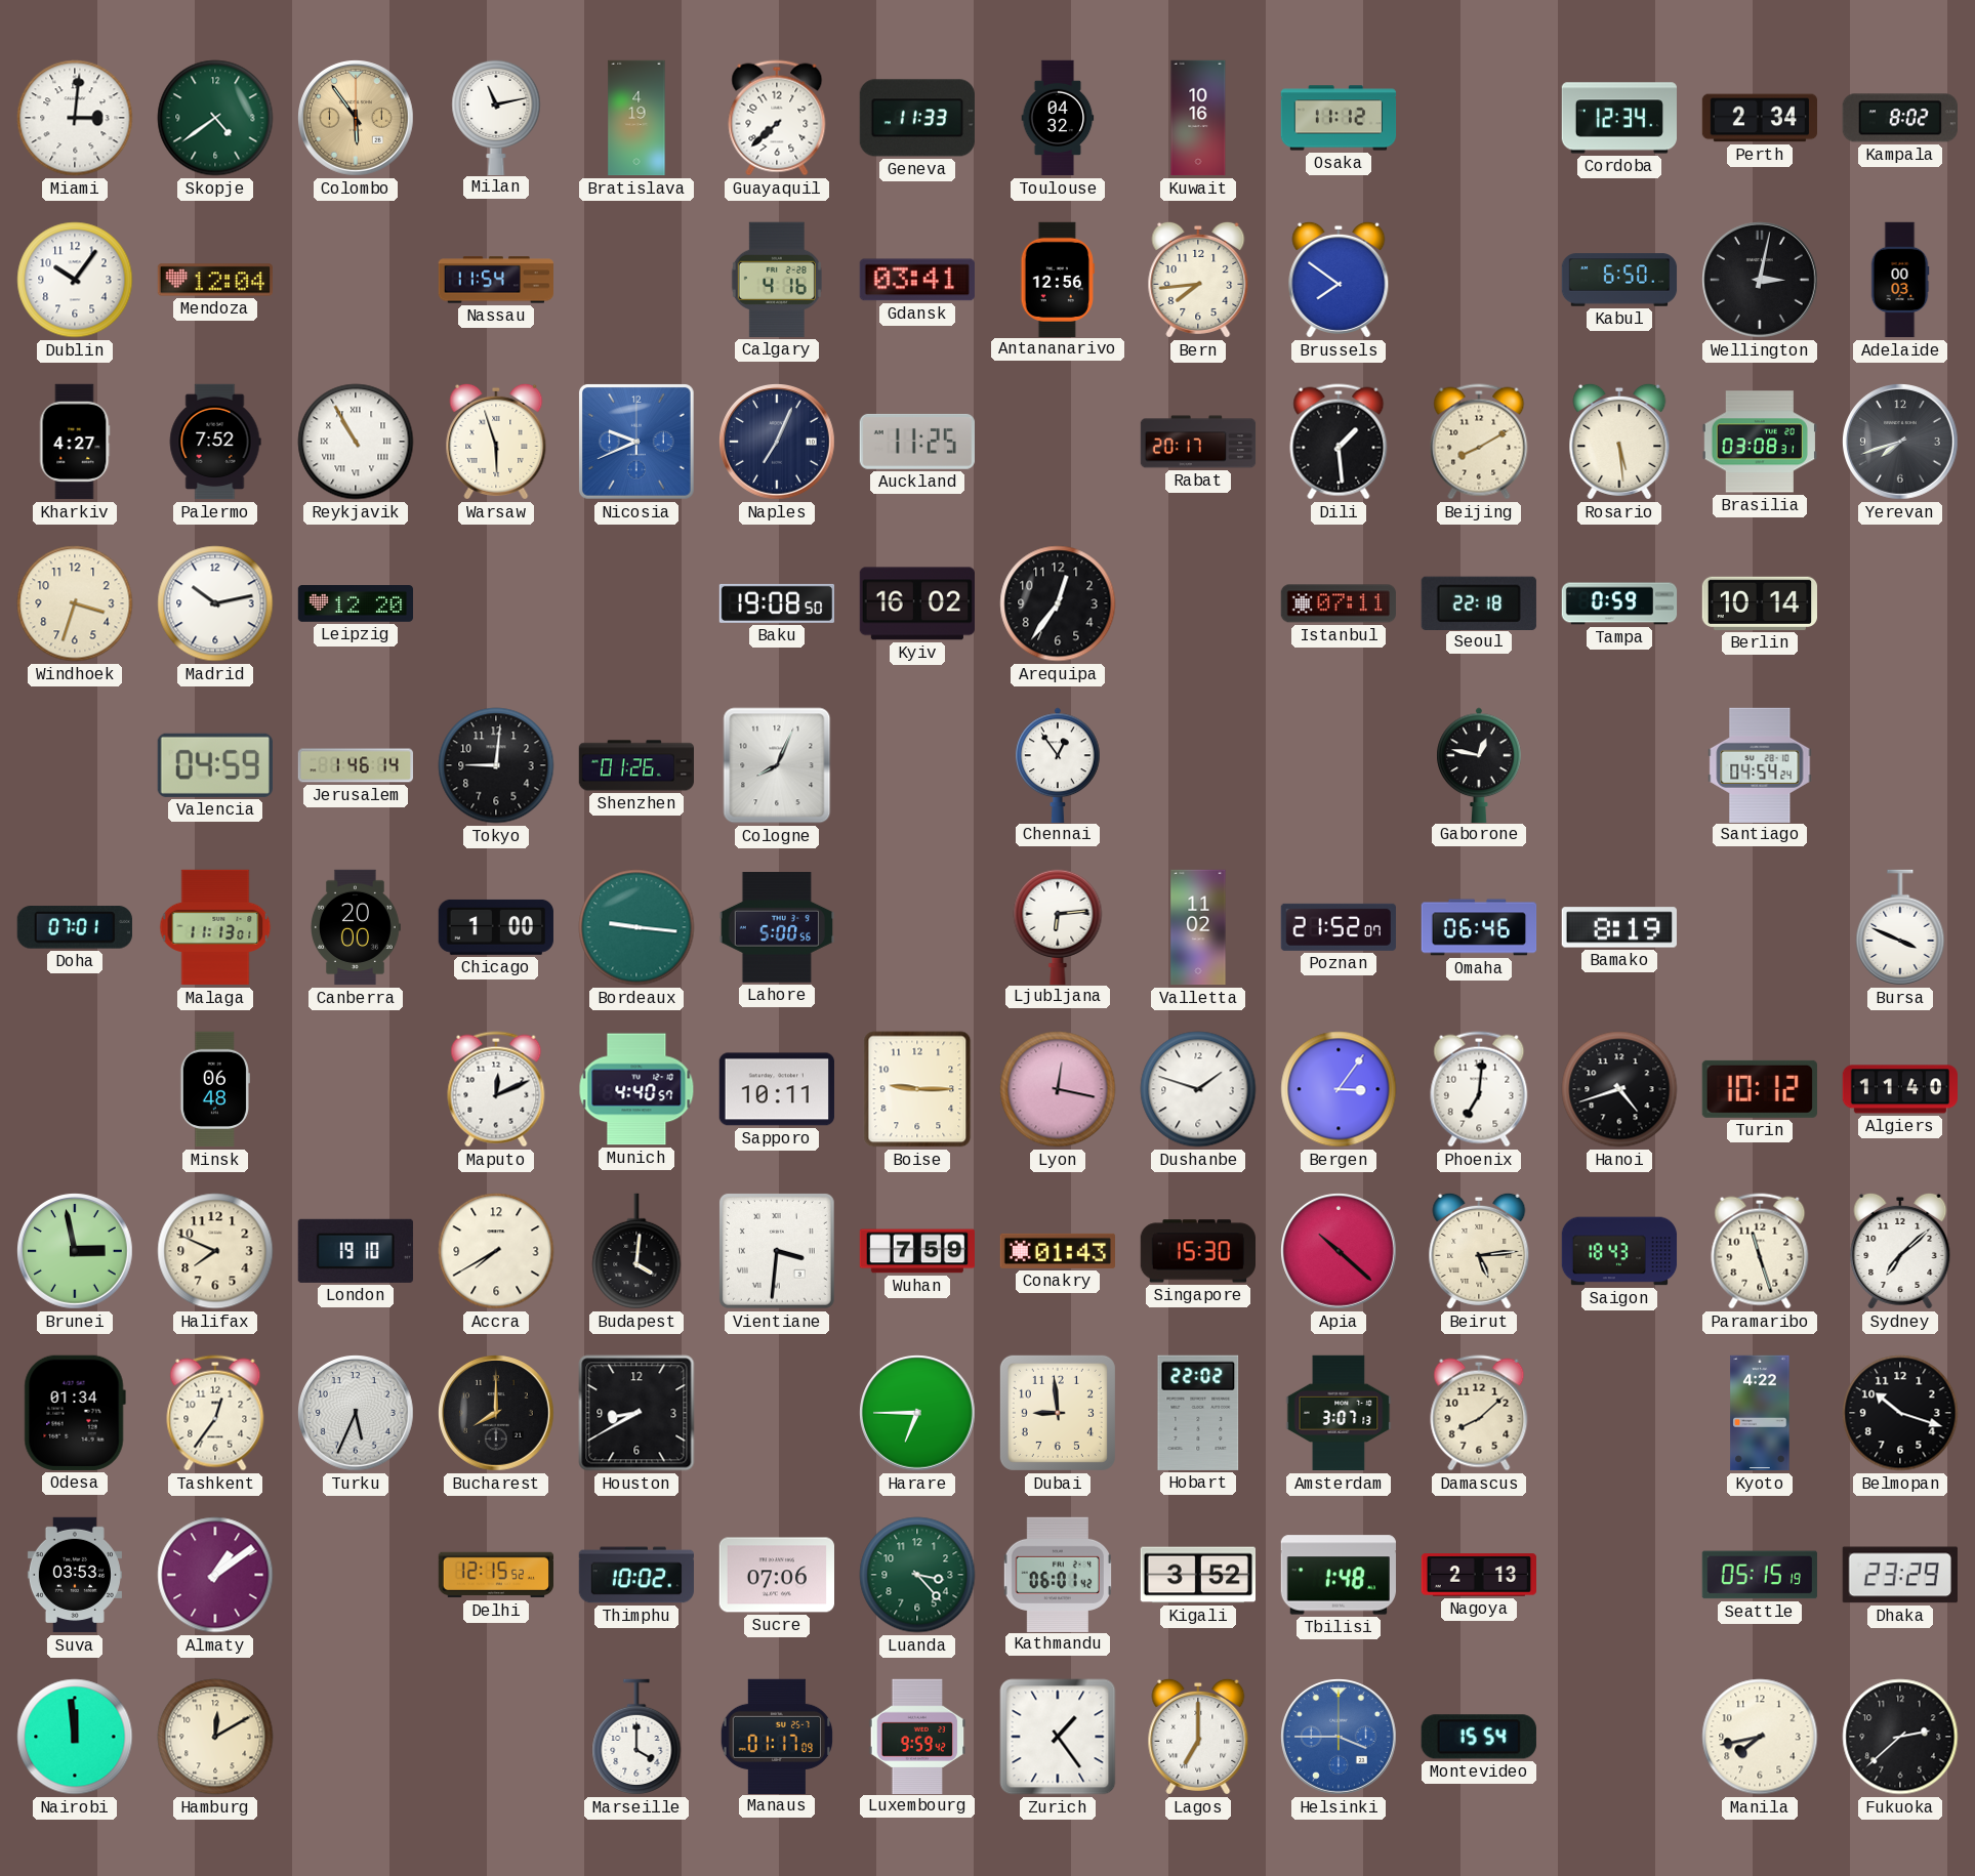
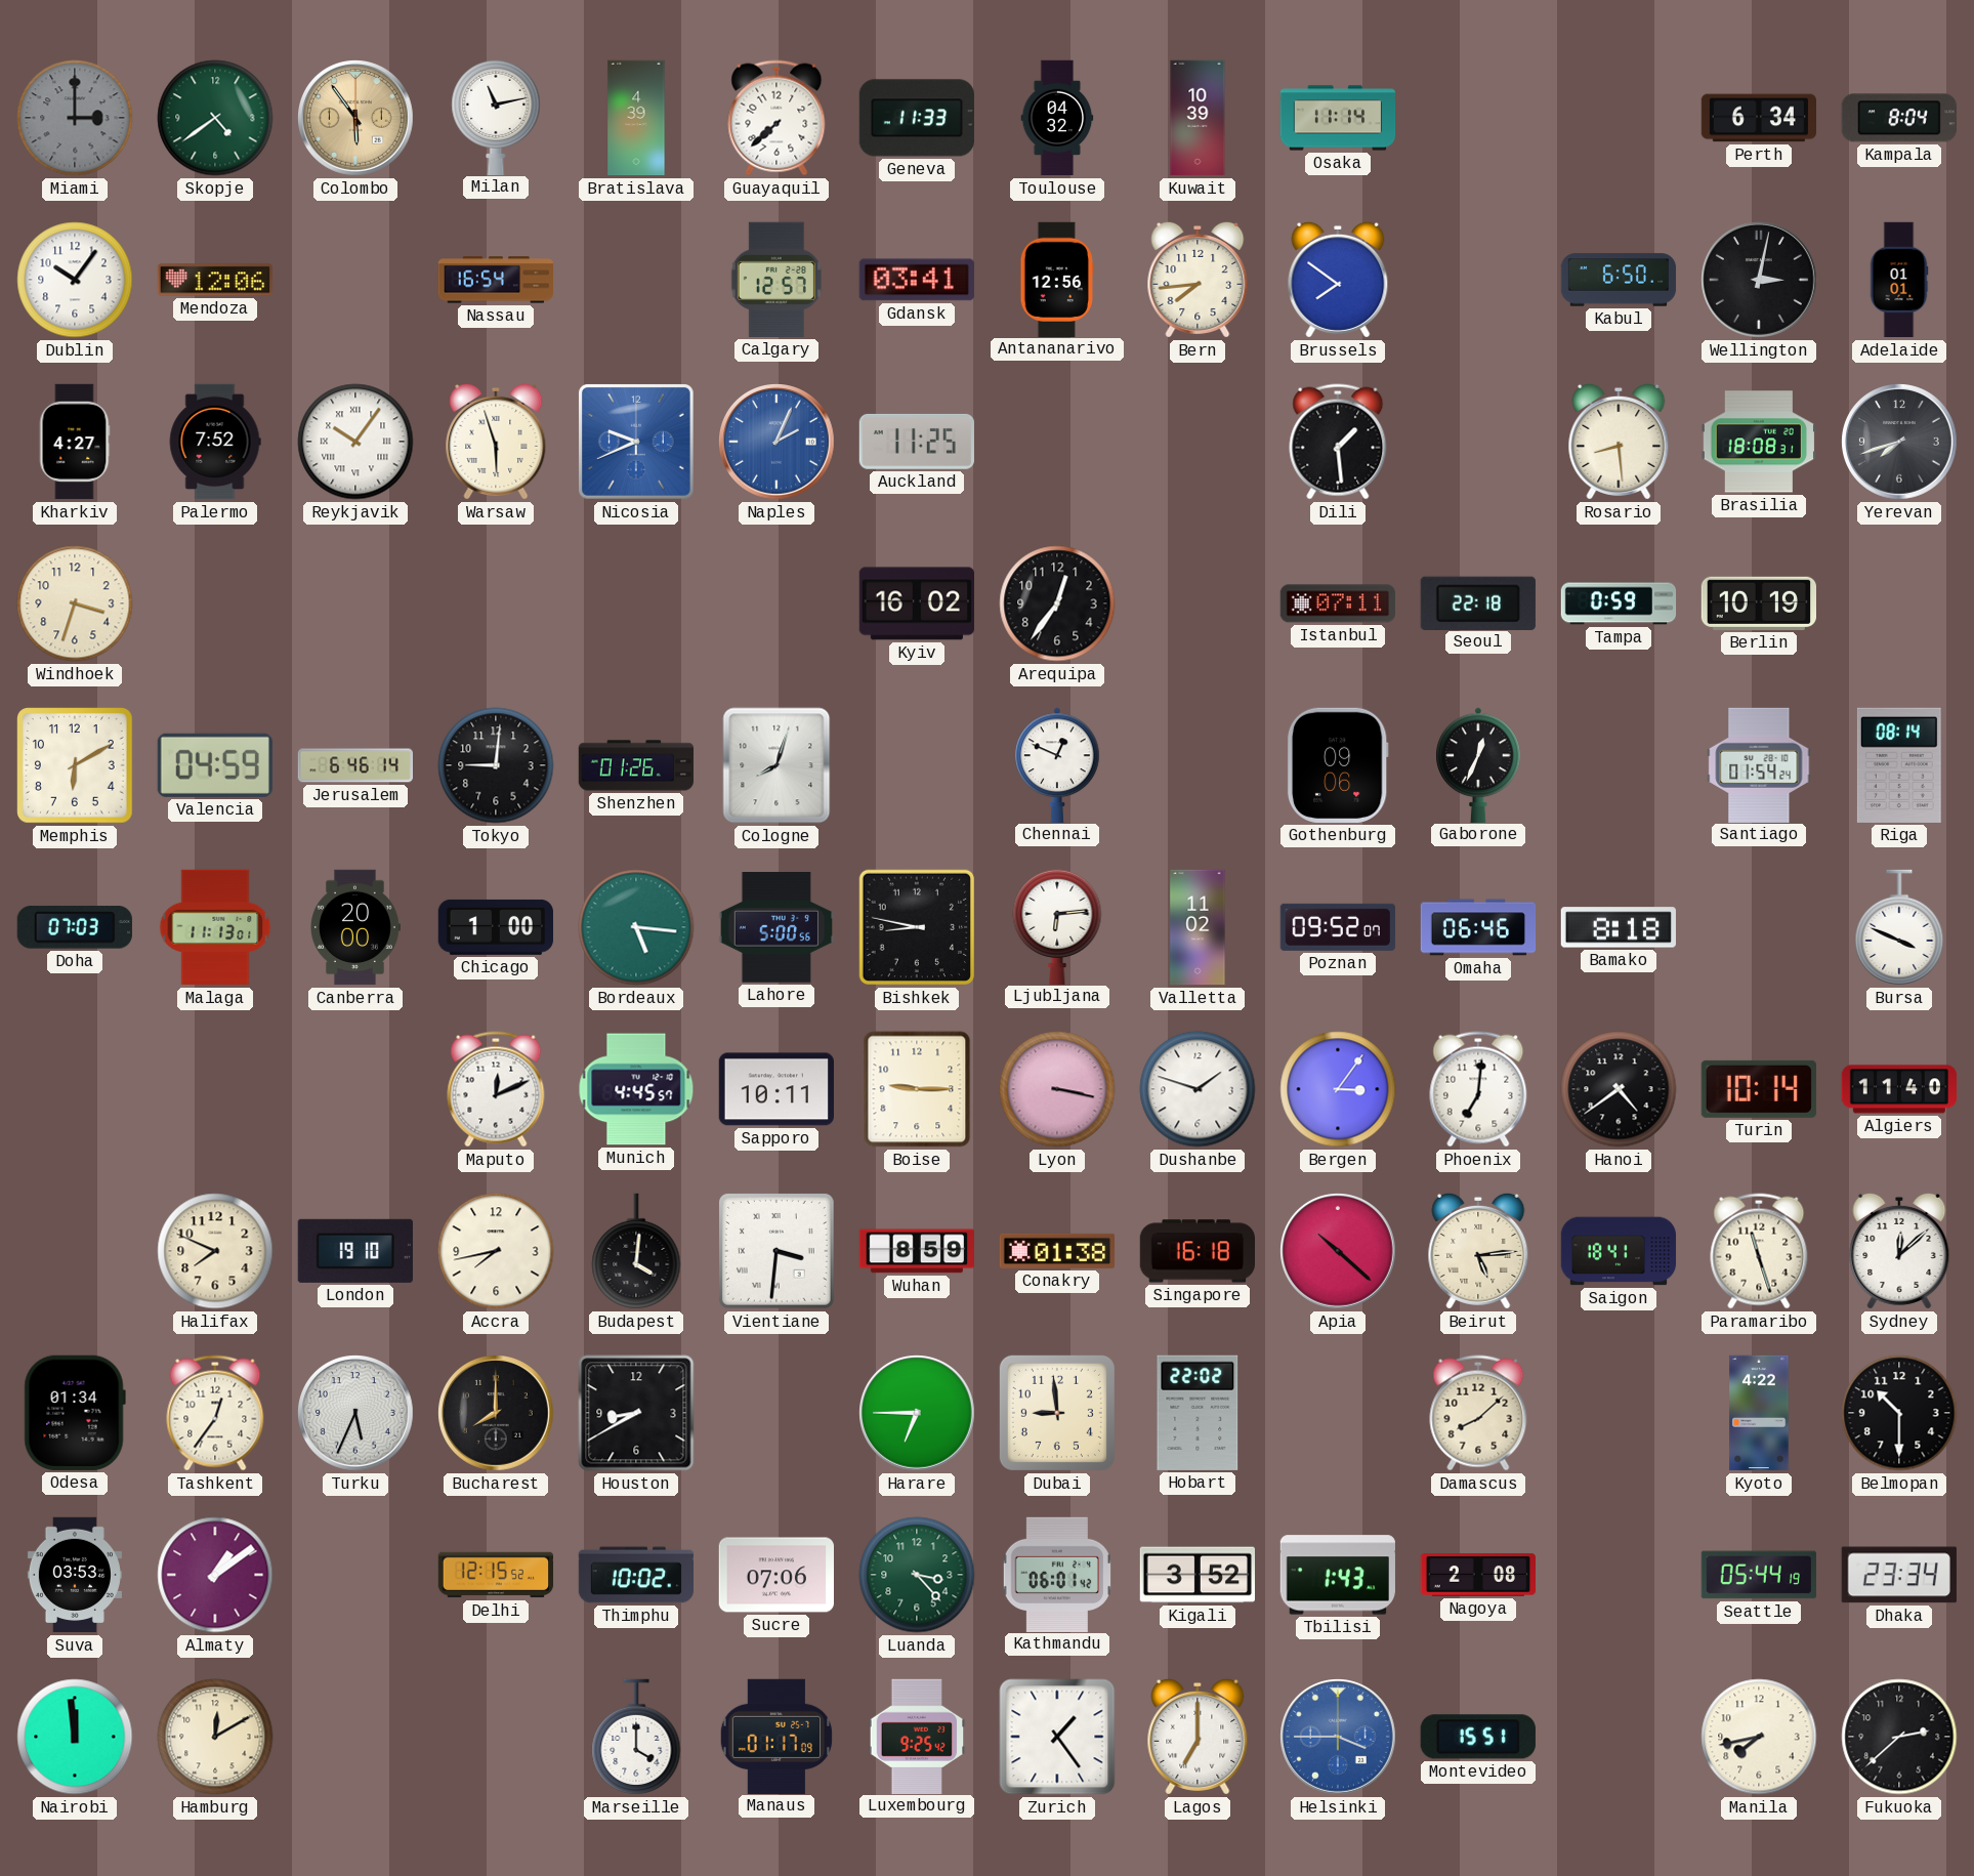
Miami: 3:01 -> 3:00
Miami dial: white -> grey
Bratislava: 4:19 -> 4:39
Kuwait: 10:16 -> 10:39
Osaka: 11:12 -> 11:14
Cordoba: 12:34 -> none
Perth: 2:34 -> 6:34
Kampala: 8:02 -> 8:04
Mendoza: 12:04 -> 12:06
Nassau: 11:54 -> 16:54
Calgary: 4:16 -> 12:57
Adelaide: 00:03 -> 01:01
Reykjavik: 10:55 -> 10:06
Naples: 7:04 -> 2:04
Naples dial: navy -> blue
Rabat: 20:17 -> none
Beijing: 8:10 -> none
Rosario: 5:29 -> 8:29
Brasilia: 03:08 -> 18:08
Madrid: 10:13 -> none
Leipzig: 12:20 -> none
Baku: 19:08 -> none
Berlin: 10:14 -> 10:19
Memphis: none -> 6:10
Jerusalem: 1:46 -> 6:46
Cologne: 8:04 -> 8:03
Chennai: 12:54 -> 12:49
Gothenburg: none -> 09:06
Gaborone: 12:47 -> 12:34
Santiago: 04:54 -> 01:54
Riga: none -> 08:14
Doha: 07:01 -> 07:03
Bordeaux: 9:16 -> 5:16
Bishkek: none -> 8:47
Poznan: 21:52 -> 09:52
Bamako: 8:19 -> 8:18
Minsk: 06:48 -> none
Munich: 4:40 -> 4:45
Lyon: 12:17 -> 3:17
Hanoi: 4:42 -> 4:39
Turin: 10:12 -> 10:14
Brunei: 2:58 -> none
Accra: 7:40 -> 7:43
Wuhan: 7:59 -> 8:59
Conakry: 01:43 -> 01:38
Singapore: 15:30 -> 16:18
Saigon: 18:43 -> 18:41
Sydney: 7:08 -> 12:08
Amsterdam: 3:07 -> none
Belmopan: 10:18 -> 10:30
Tbilisi: 1:48 -> 1:43
Nagoya: 2:13 -> 2:08
Seattle: 05:15 -> 05:44
Dhaka: 23:29 -> 23:34
Luxembourg: 9:59 -> 9:25
Montevideo: 15:54 -> 15:51
